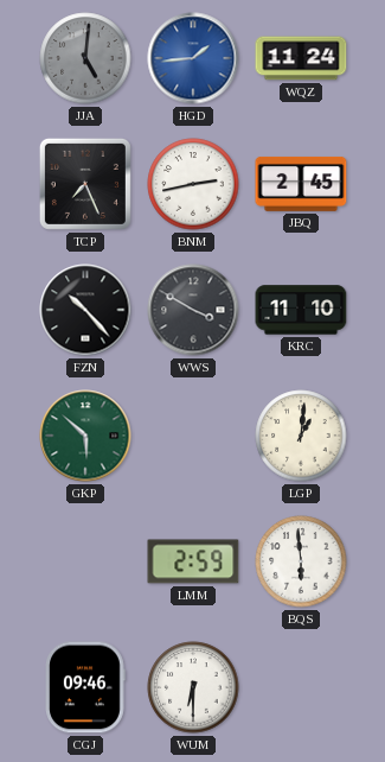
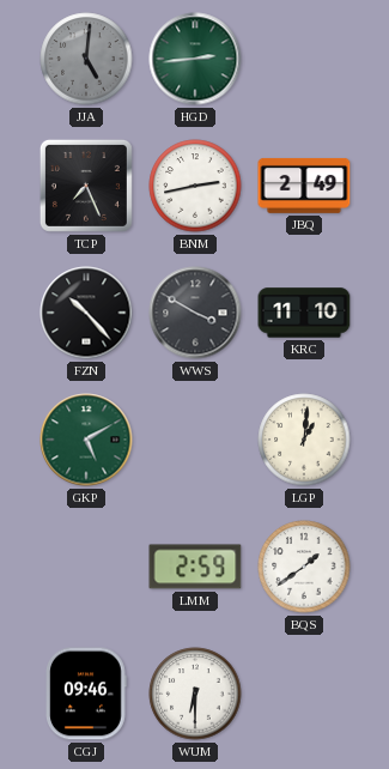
HGD: 1:44 -> 2:44
HGD dial: blue -> green
WQZ: 11:24 -> none
JBQ: 2:45 -> 2:49
GKP: 5:52 -> 5:10
BQS: 5:59 -> 1:39
